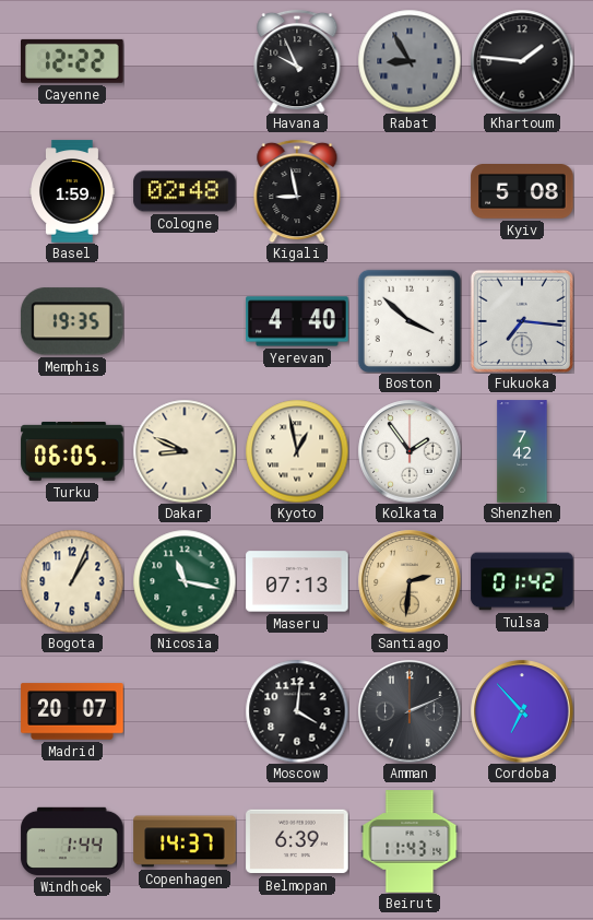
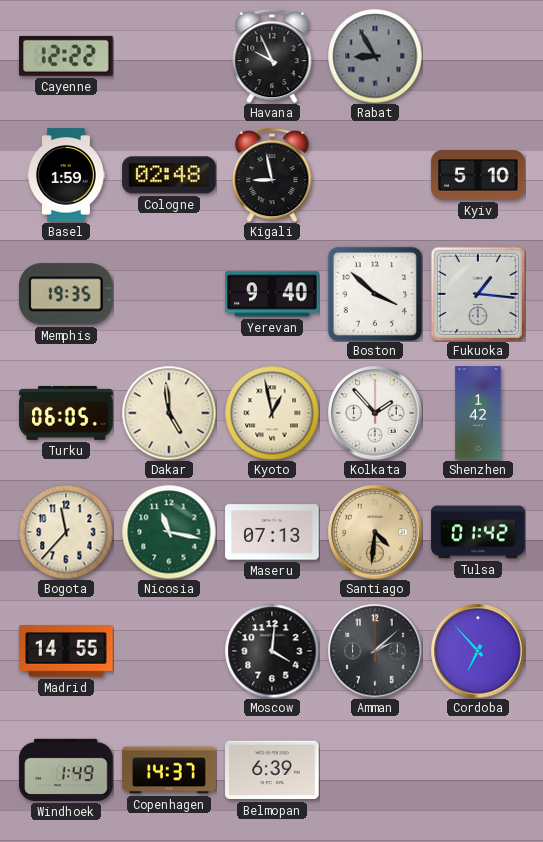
Khartoum: 1:46 -> none
Kyiv: 5:08 -> 5:10
Yerevan: 4:40 -> 9:40
Fukuoka: 7:16 -> 1:16
Dakar: 8:49 -> 4:59
Kolkata: 1:54 -> 1:53
Shenzhen: 7:42 -> 1:42
Bogota: 1:04 -> 11:37
Santiago: 2:31 -> 4:31
Madrid: 20:07 -> 14:55
Amman: 2:11 -> 2:08
Windhoek: 1:44 -> 1:49
Beirut: 11:43 -> none
